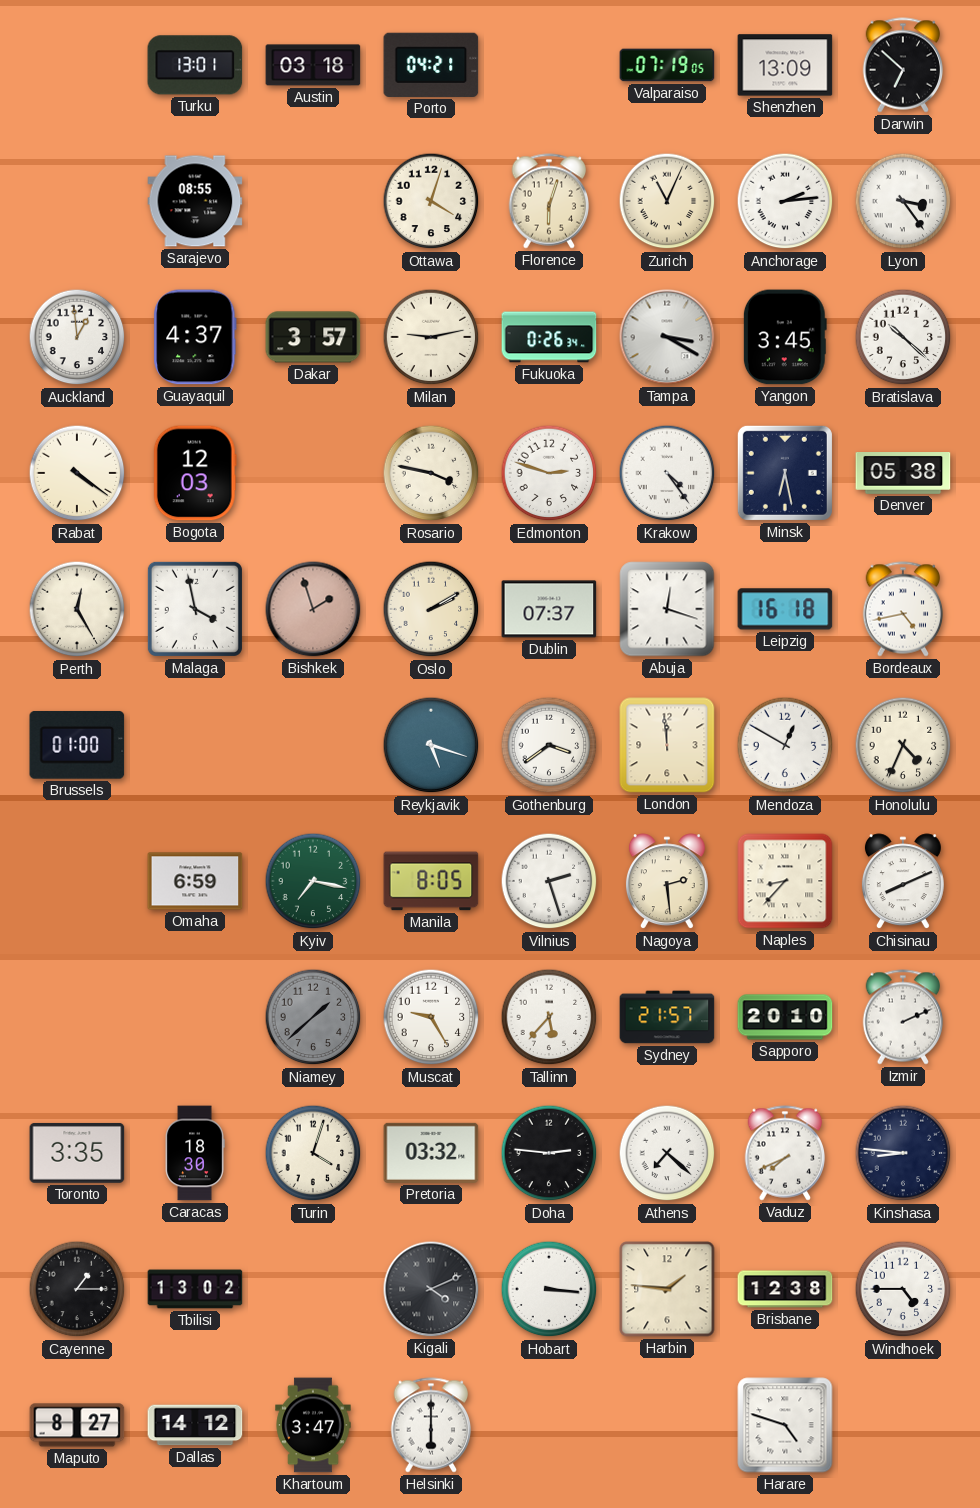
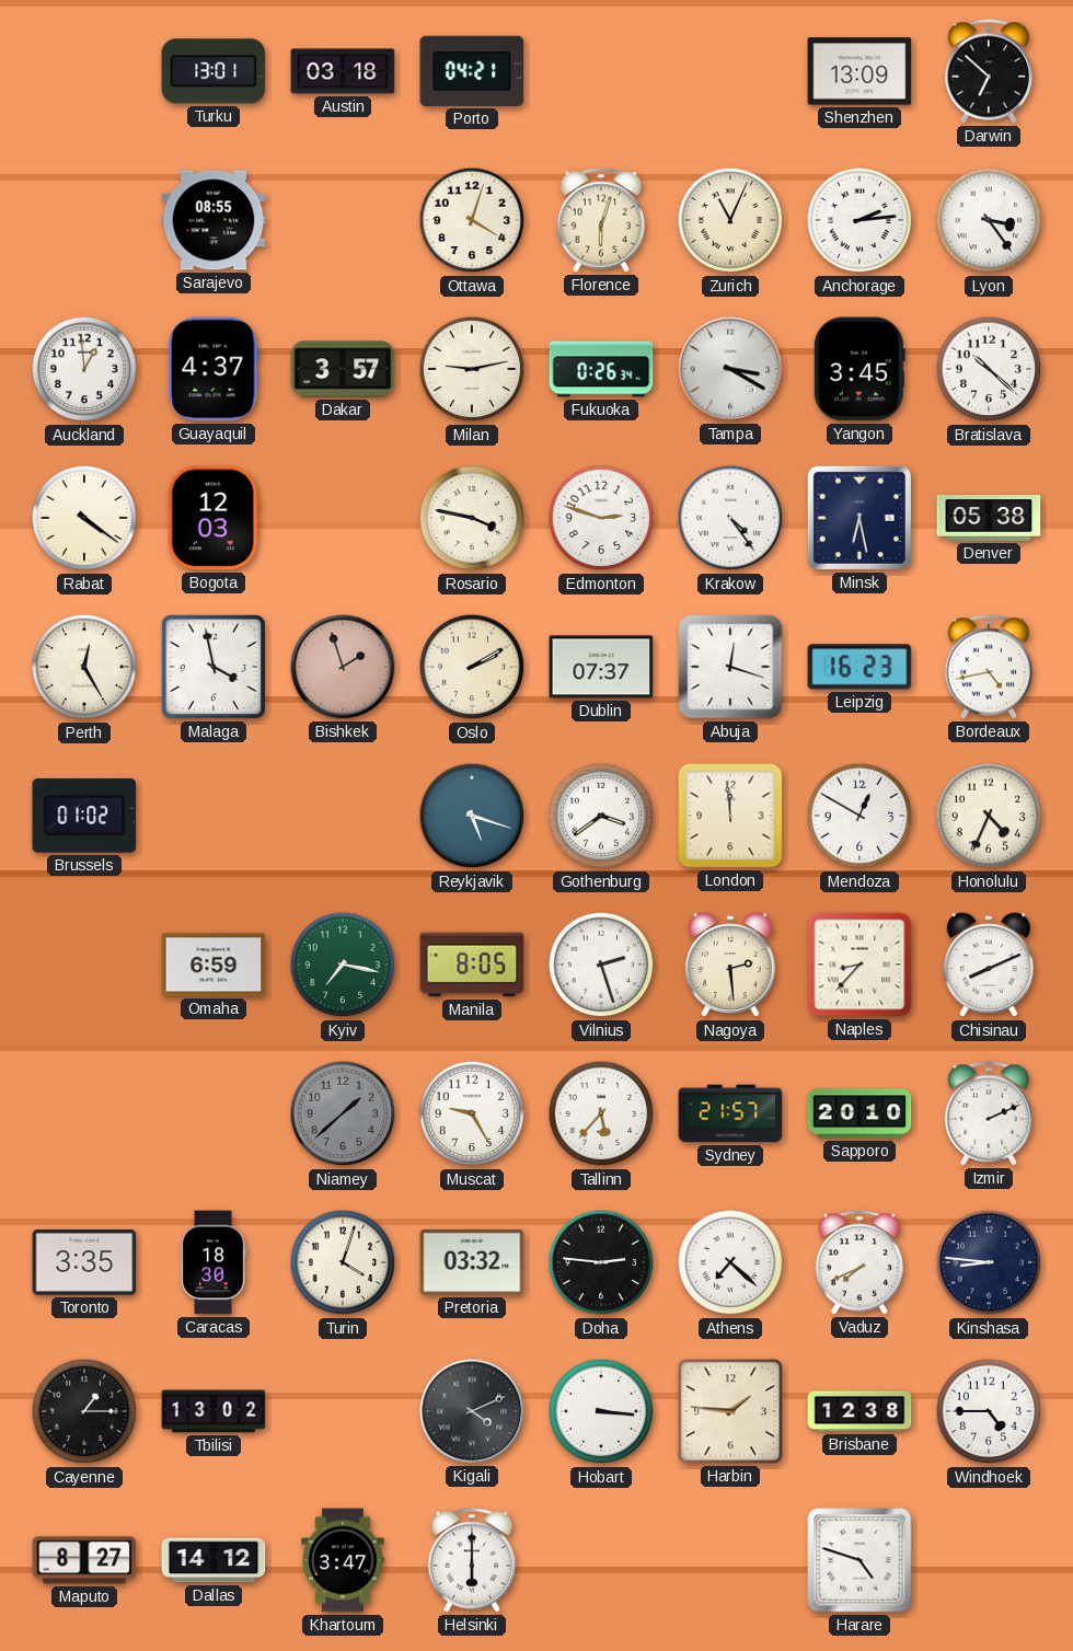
Valparaiso: 07:19 -> none
Leipzig: 16:18 -> 16:23
Brussels: 01:00 -> 01:02
